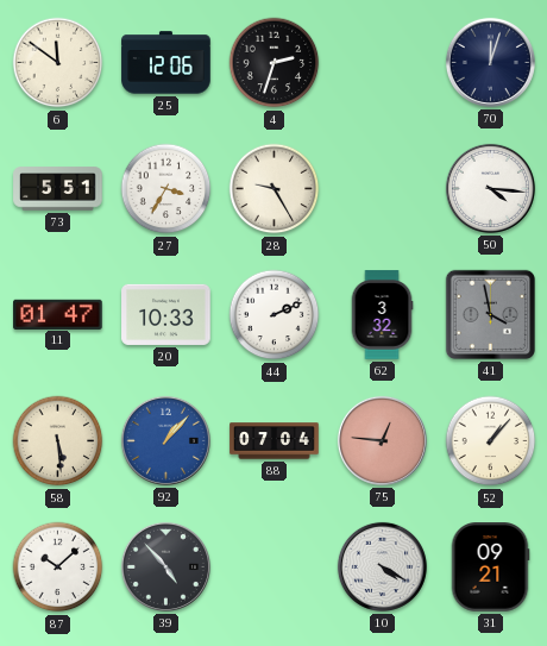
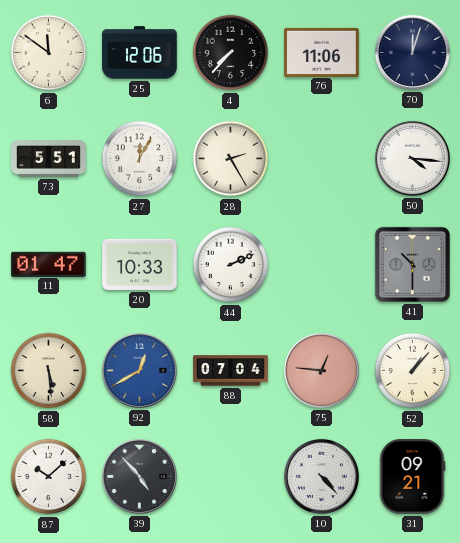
4: 2:33 -> 7:37
76: none -> 11:06
27: 3:35 -> 12:05
28: 9:25 -> 2:25
62: 3:32 -> none
41: 3:58 -> 10:30
92: 1:07 -> 12:40
10: 4:20 -> 4:23
